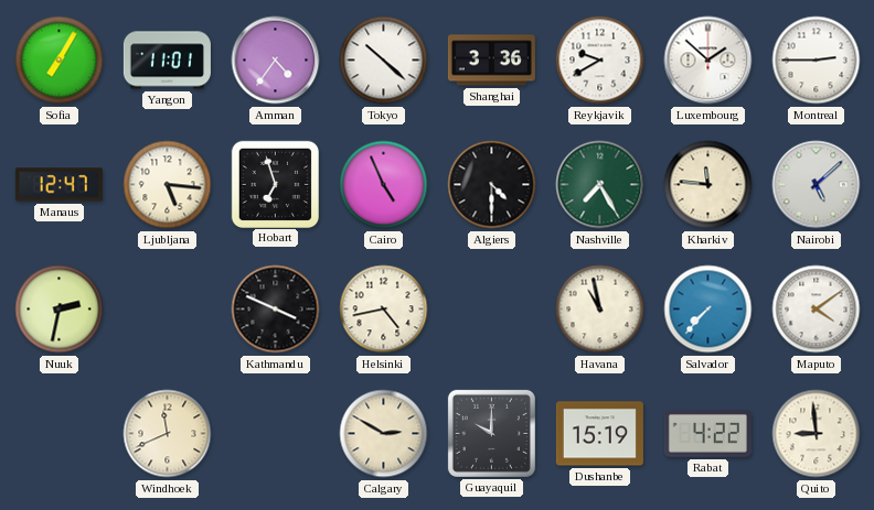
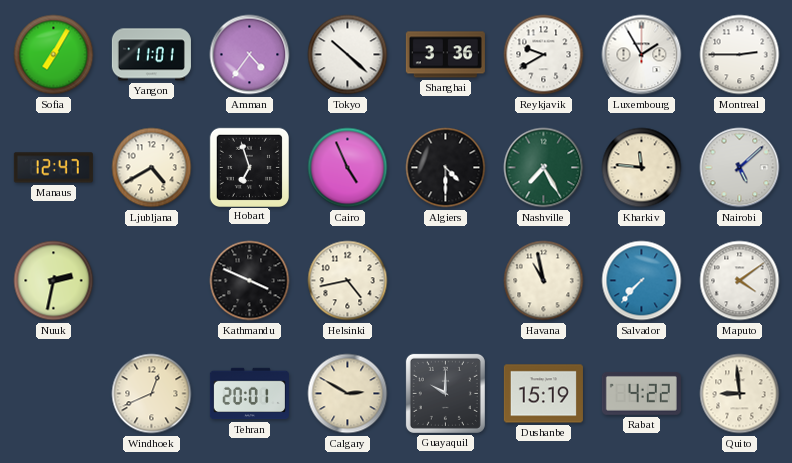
Luxembourg: 1:52 -> 1:55
Ljubljana: 5:16 -> 4:40
Windhoek: 11:41 -> 12:41
Tehran: none -> 20:01
